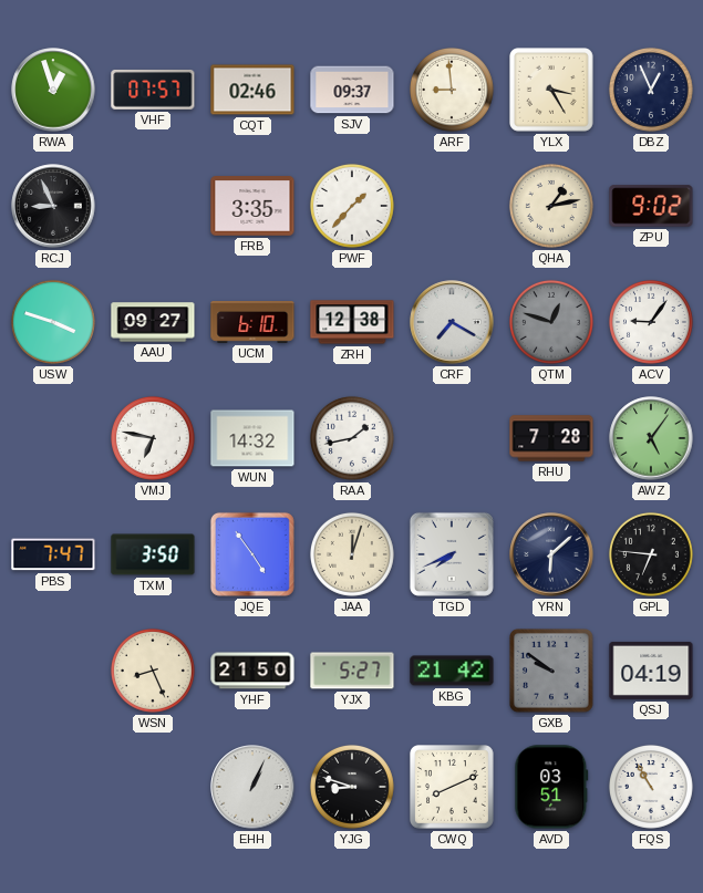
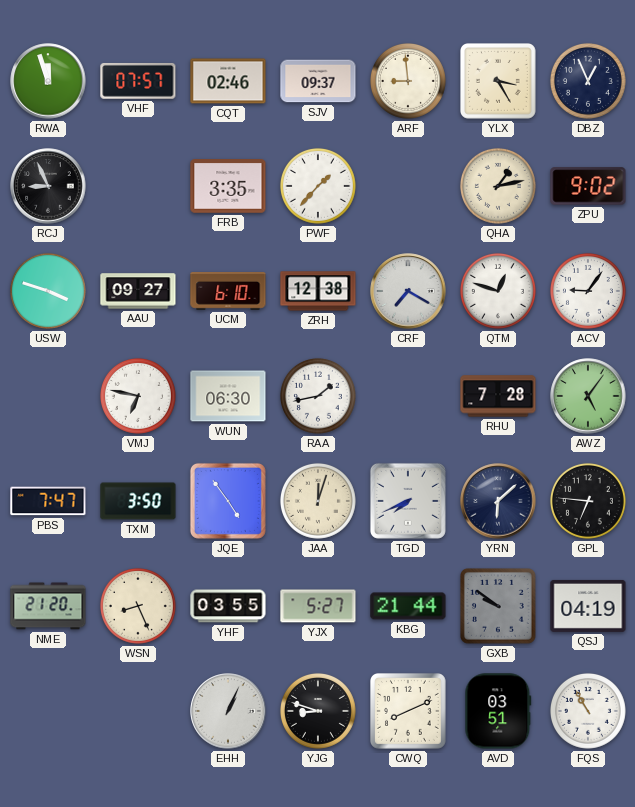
RWA: 12:57 -> 11:57
QTM dial: grey -> white
WUN: 14:32 -> 06:30
NME: none -> 21:20
YHF: 21:50 -> 03:55
KBG: 21:42 -> 21:44
